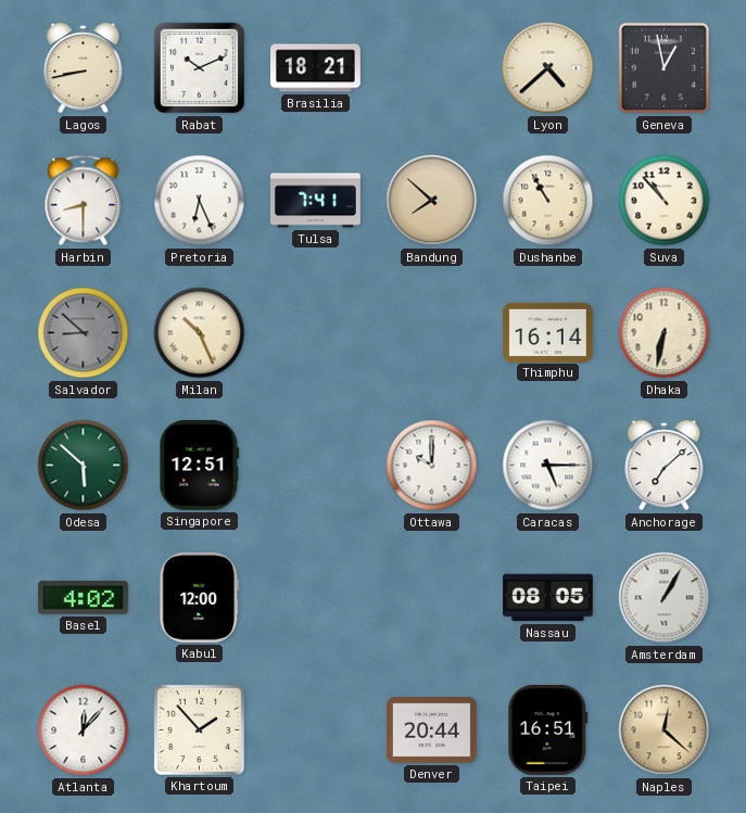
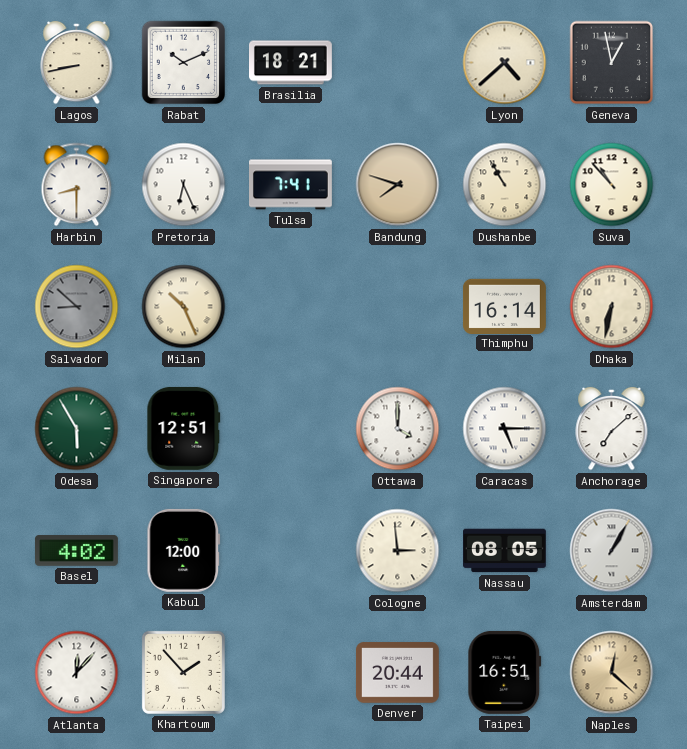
Bandung: 7:52 -> 7:48
Odesa: 5:52 -> 5:55
Ottawa: 10:00 -> 4:00
Cologne: none -> 2:59
